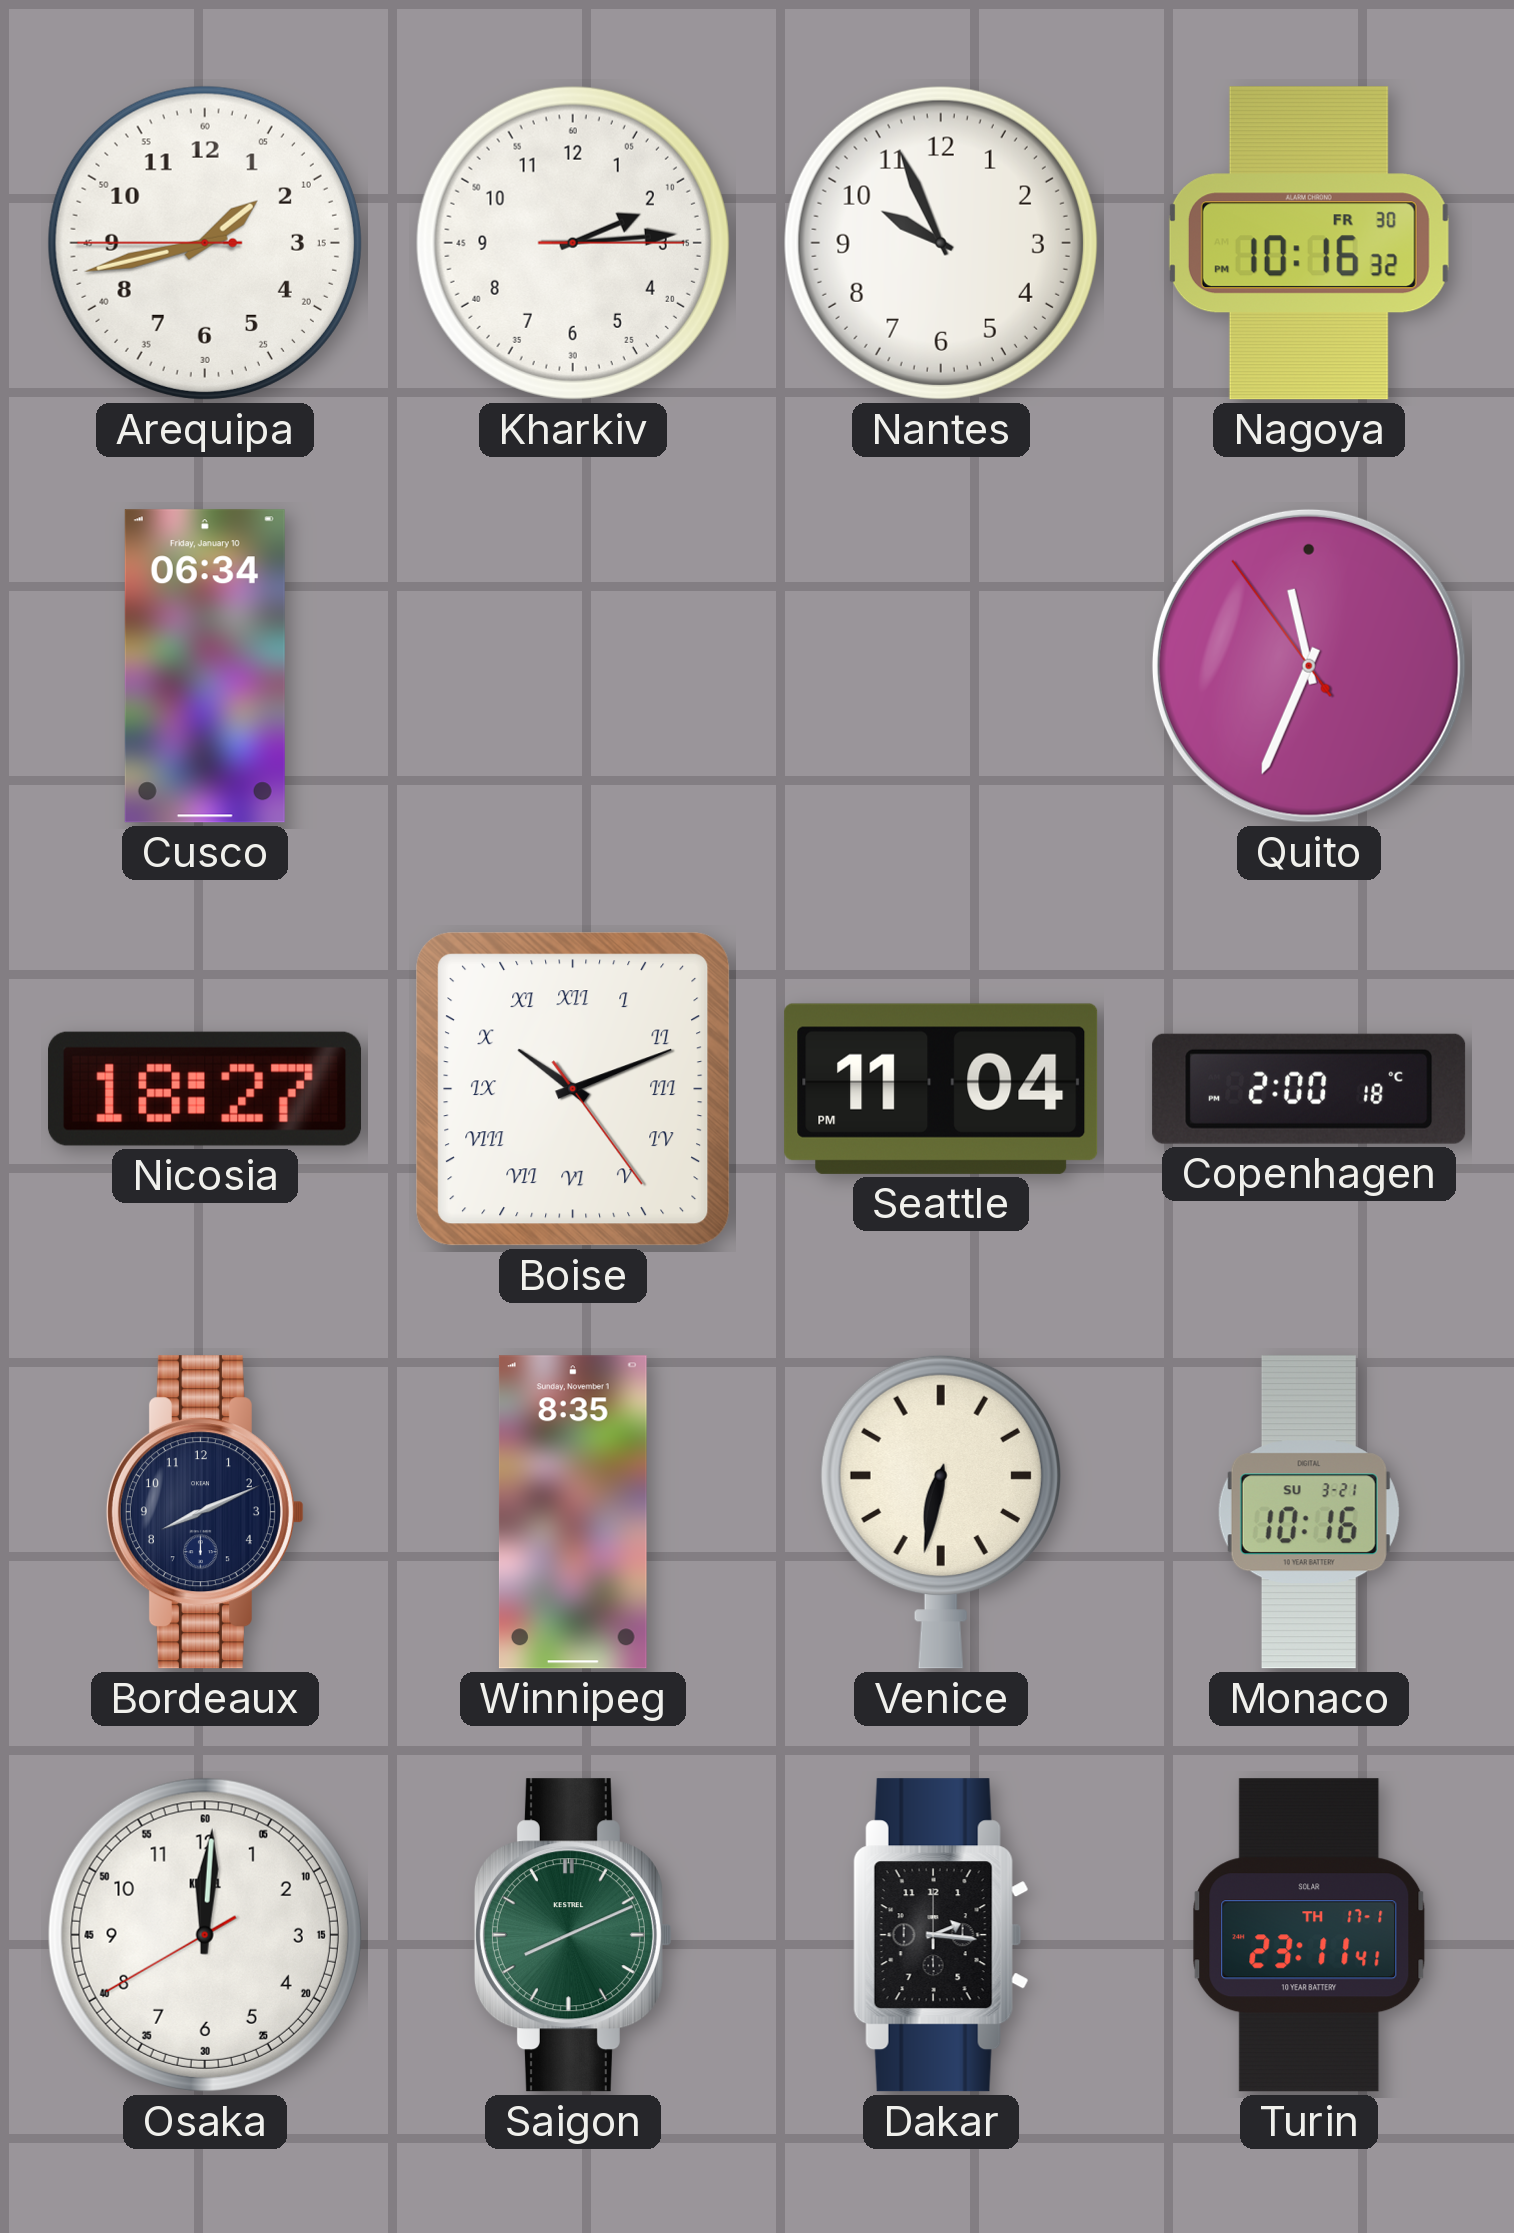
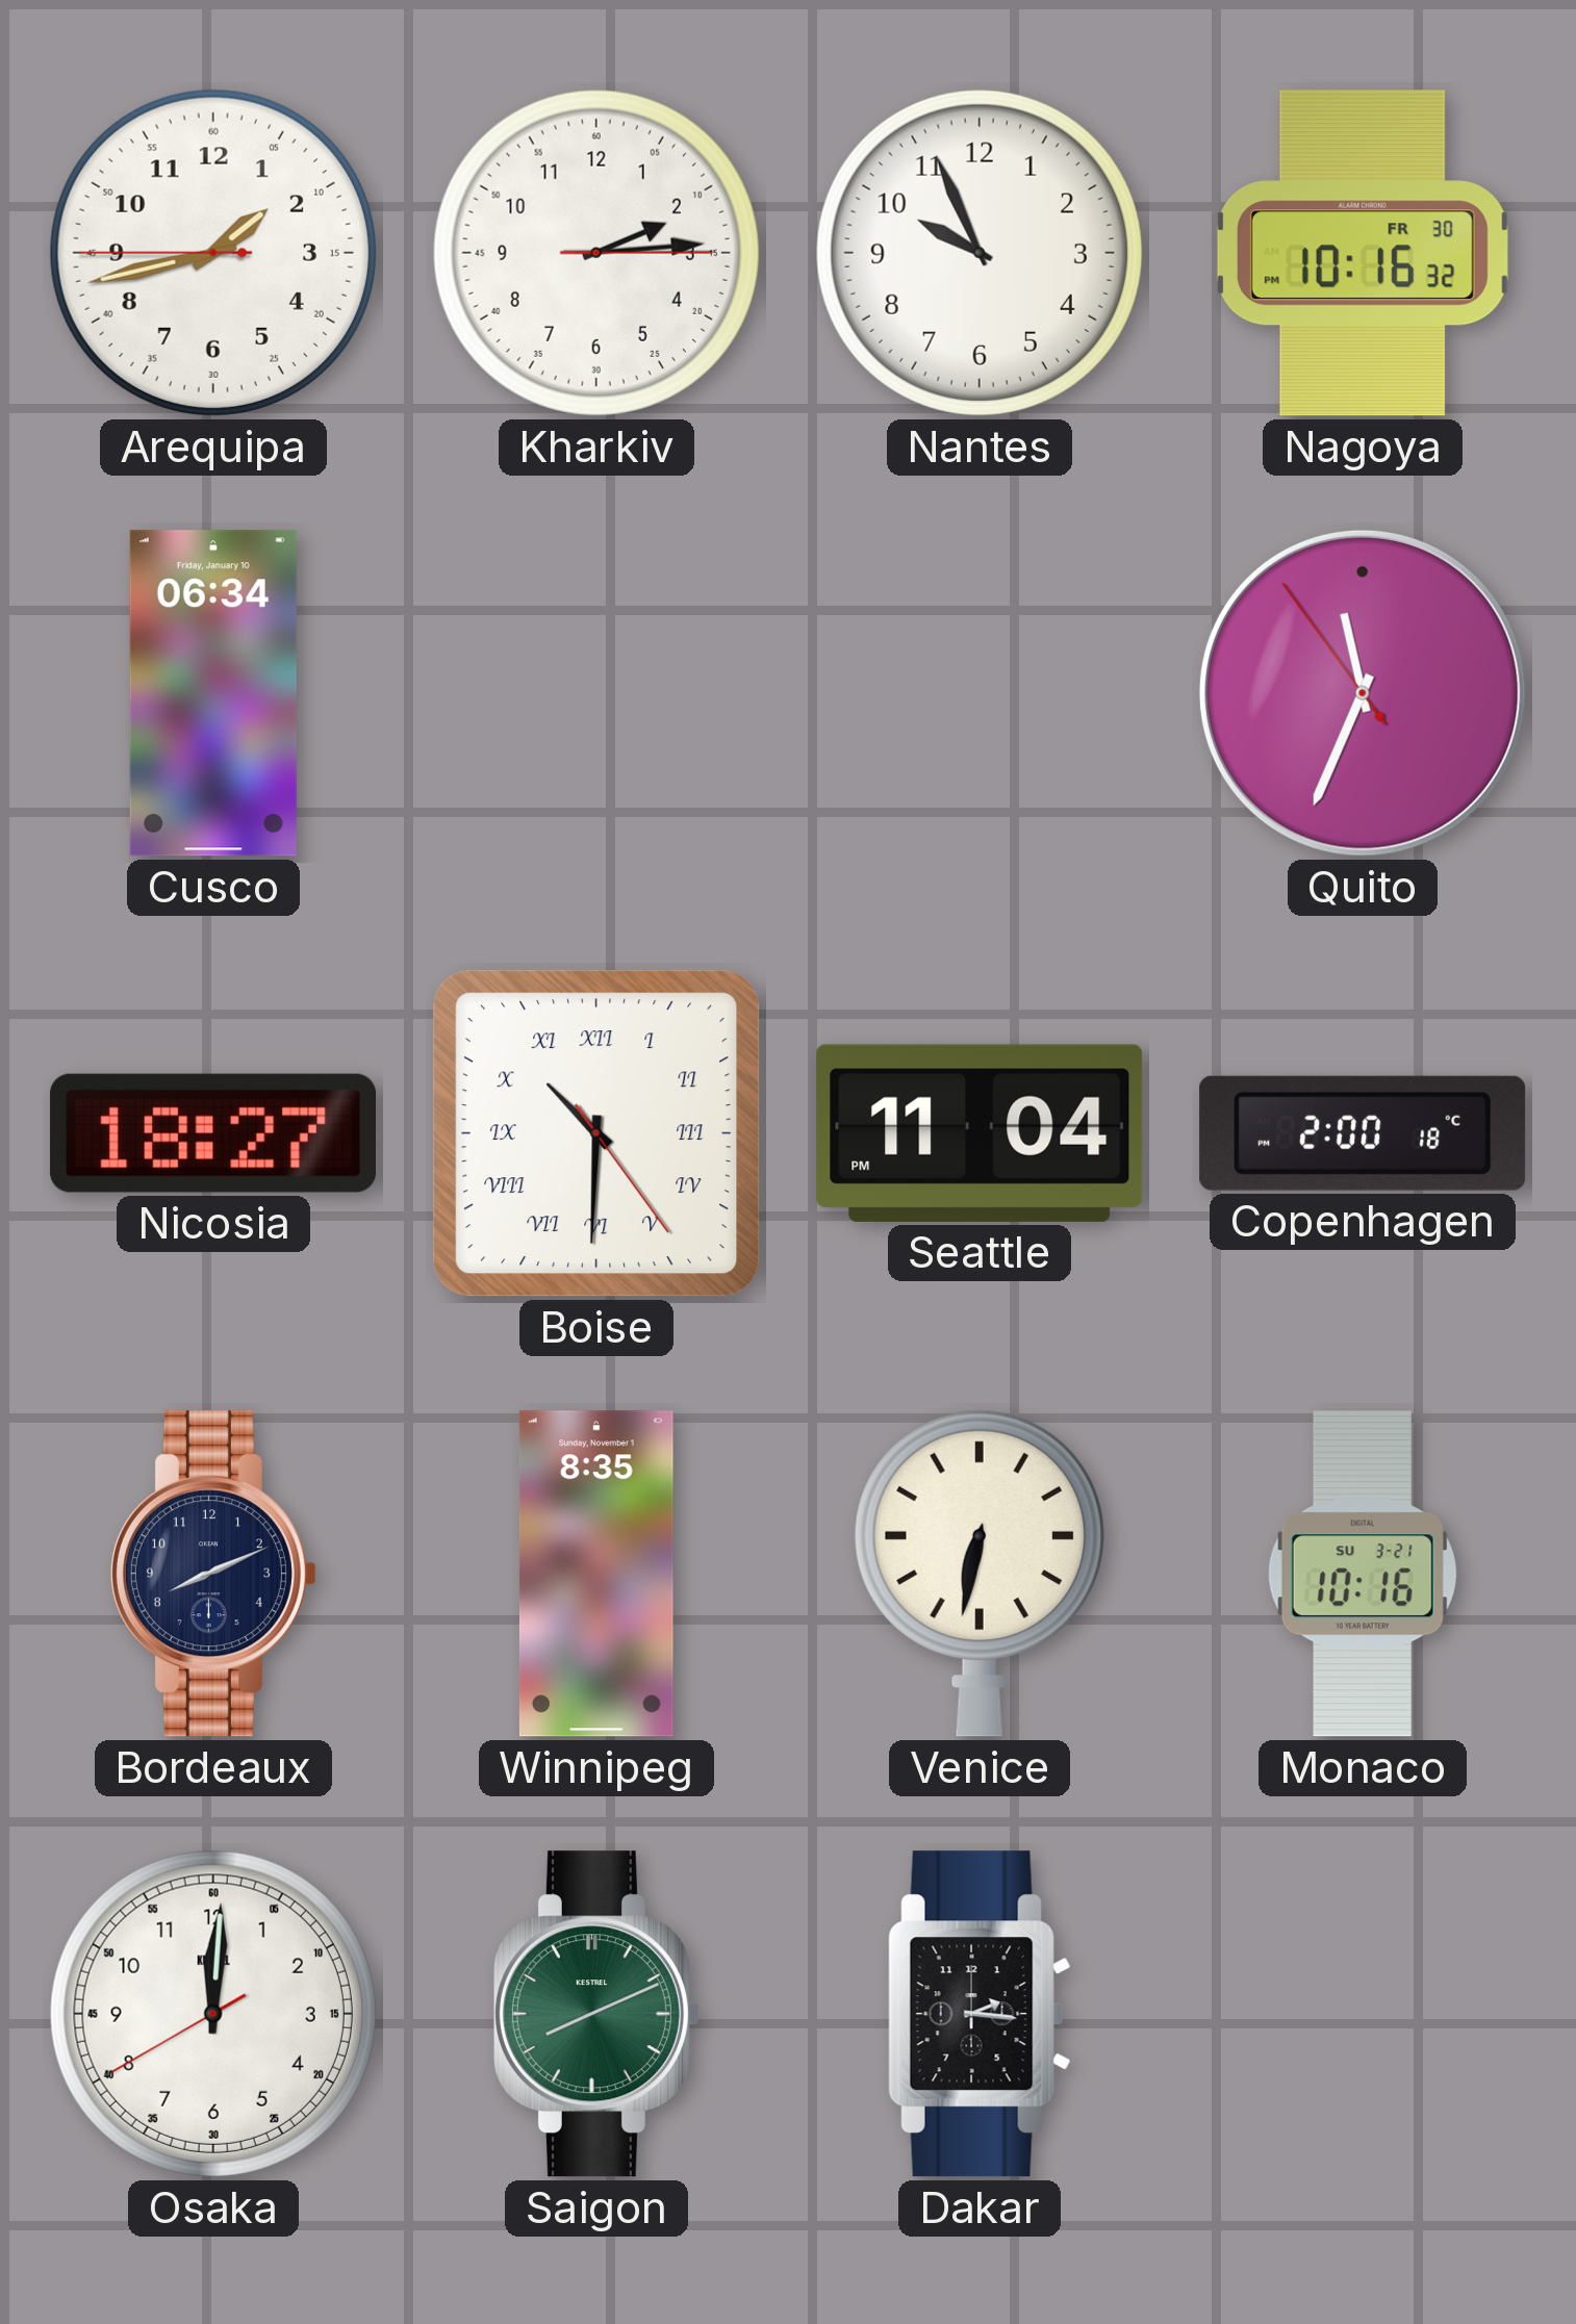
Boise: 10:11 -> 10:30
Turin: 23:11 -> none
